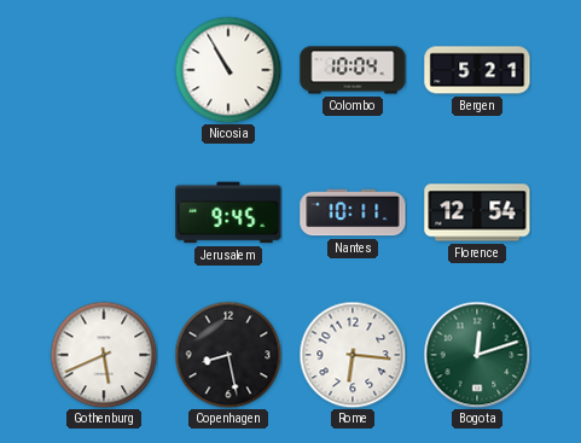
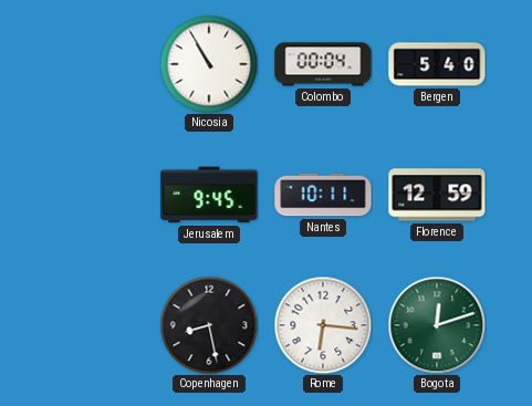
Colombo: 10:04 -> 00:04
Bergen: 5:21 -> 5:40
Florence: 12:54 -> 12:59
Gothenburg: 5:41 -> none
